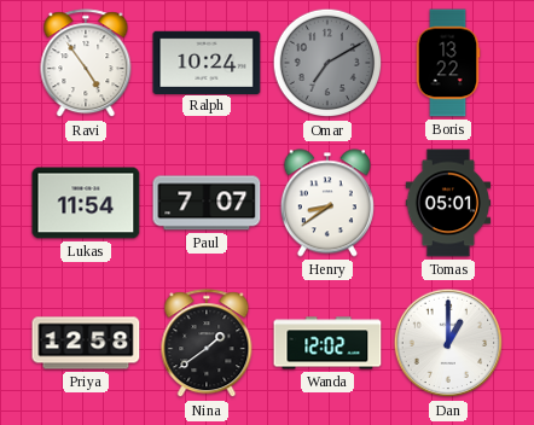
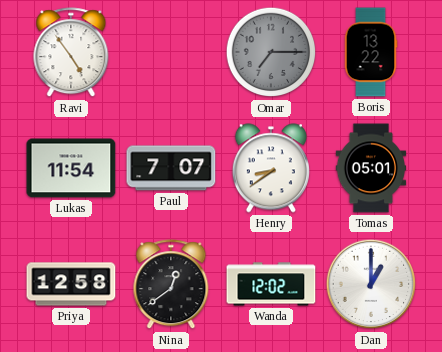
Ralph: 10:24 -> none
Omar: 7:10 -> 7:15
Nina: 1:39 -> 12:39
